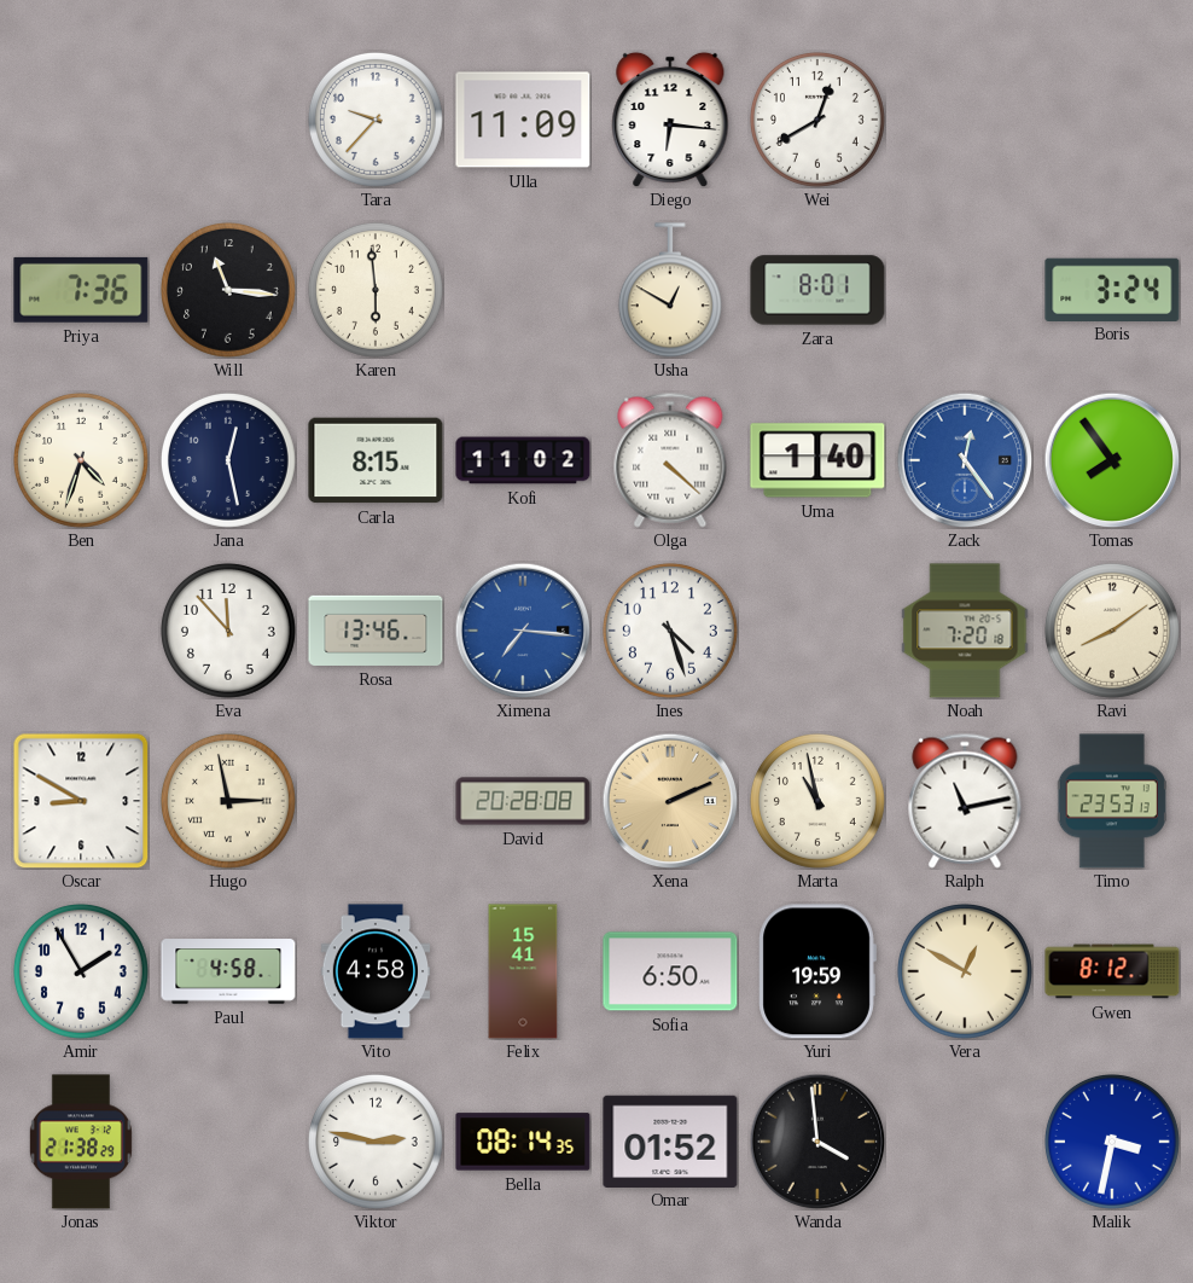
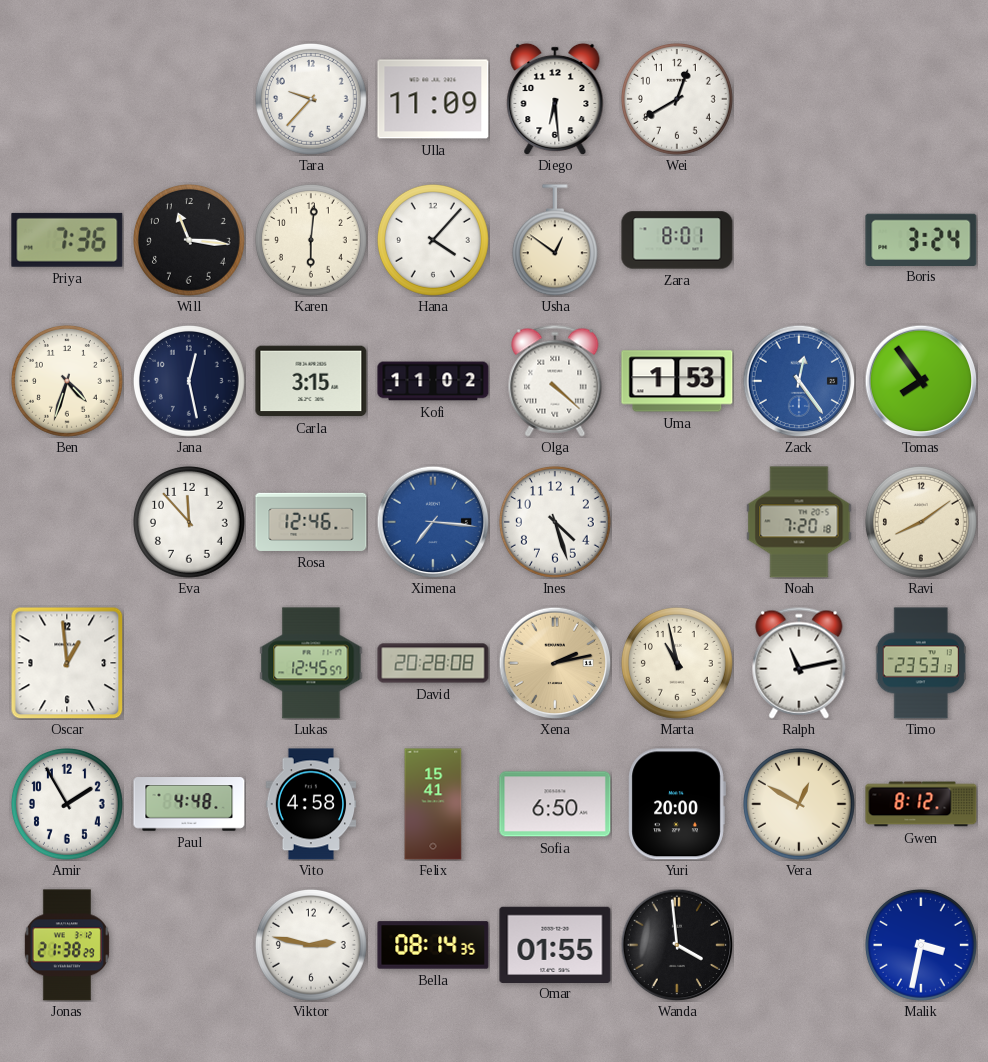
Diego: 6:16 -> 6:29
Karen: 5:59 -> 6:01
Hana: none -> 4:07
Usha: 12:50 -> 12:51
Carla: 8:15 -> 3:15
Uma: 1:40 -> 1:53
Rosa: 13:46 -> 12:46
Oscar: 8:50 -> 12:59
Hugo: 2:58 -> none
Lukas: none -> 12:45
Xena: 2:11 -> 2:13
Paul: 4:58 -> 4:48
Yuri: 19:59 -> 20:00
Omar: 01:52 -> 01:55
